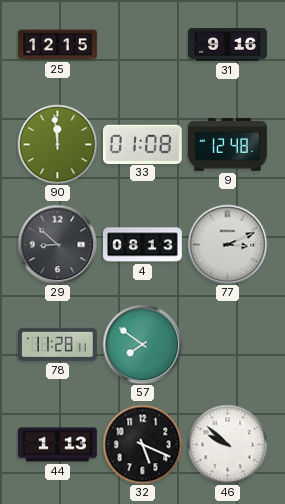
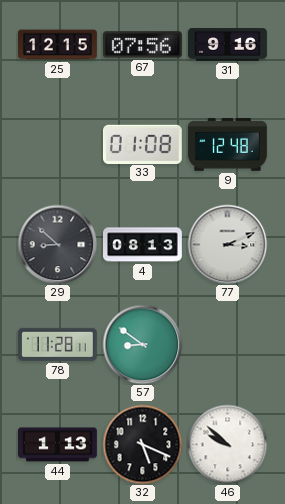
67: none -> 07:56
90: 11:59 -> none
57: 7:51 -> 8:51
